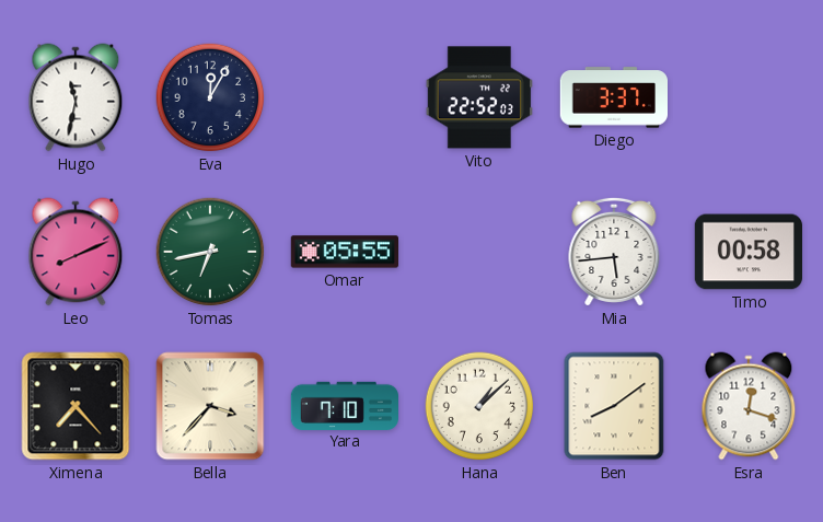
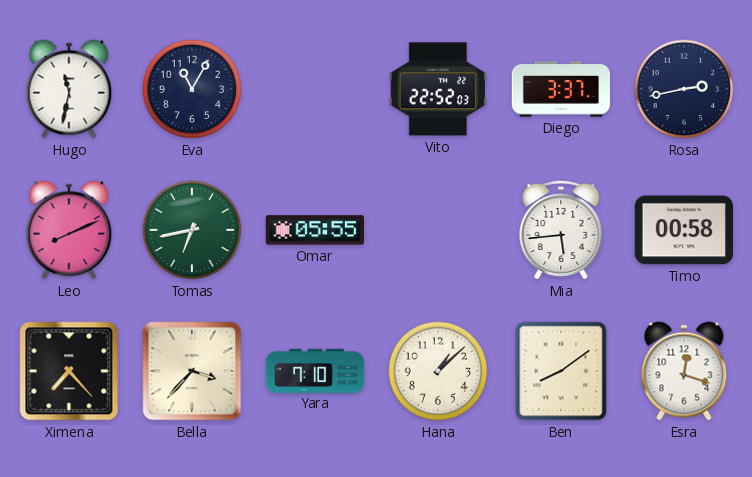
Eva: 12:05 -> 11:05
Rosa: none -> 2:43
